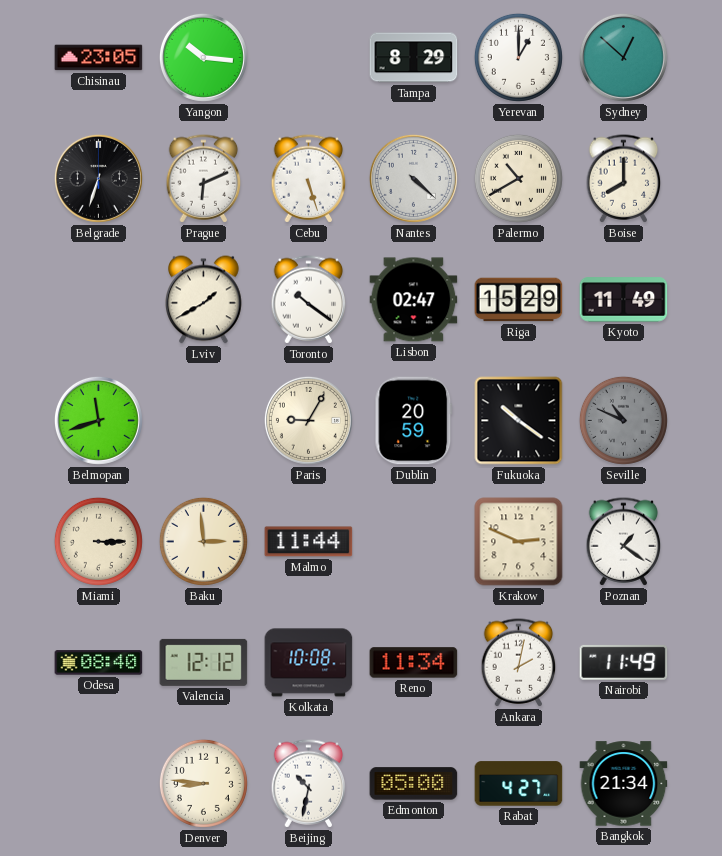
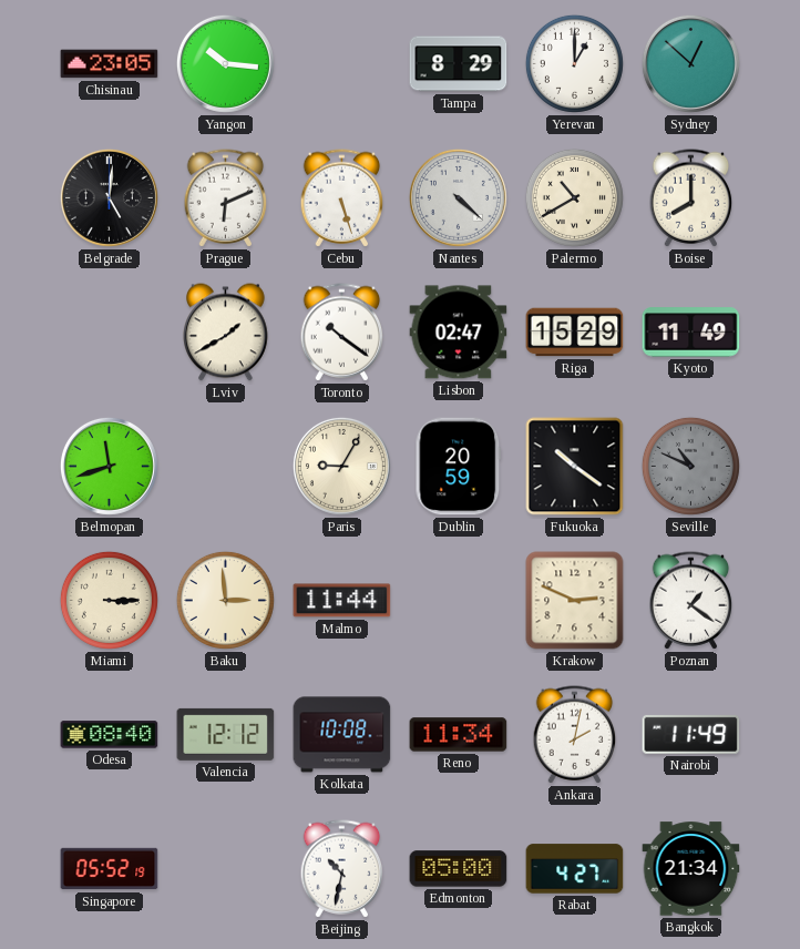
Belgrade: 6:33 -> 5:01
Singapore: none -> 05:52
Denver: 8:46 -> none
